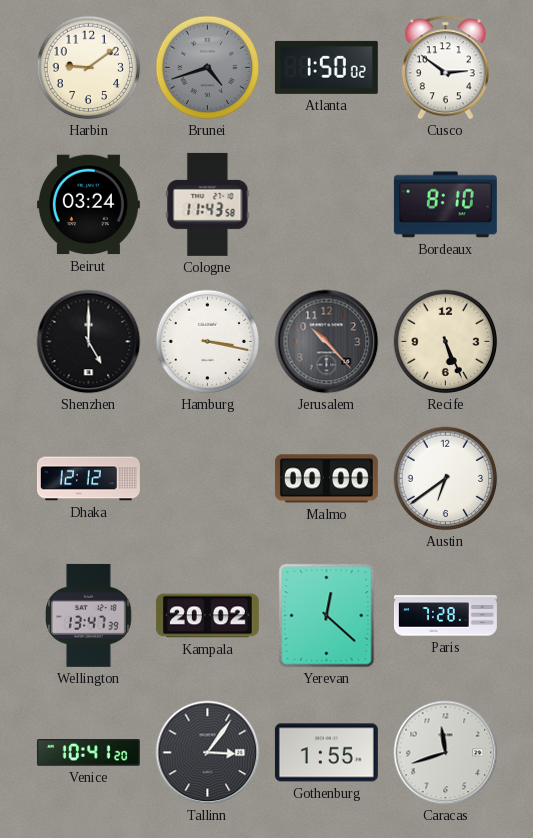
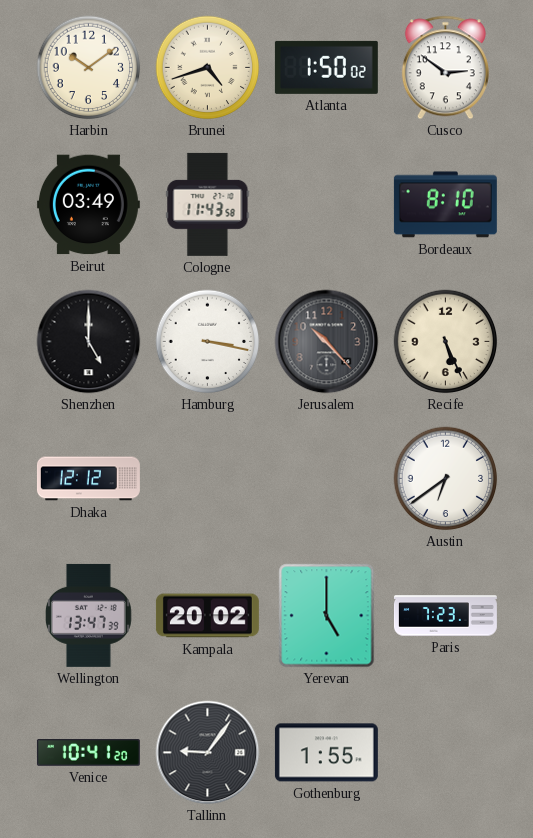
Harbin: 9:09 -> 10:09
Brunei dial: grey -> cream
Beirut: 03:24 -> 03:49
Malmo: 00:00 -> none
Yerevan: 12:22 -> 5:00
Paris: 7:28 -> 7:23
Tallinn: 3:06 -> 9:06
Caracas: 11:42 -> none
